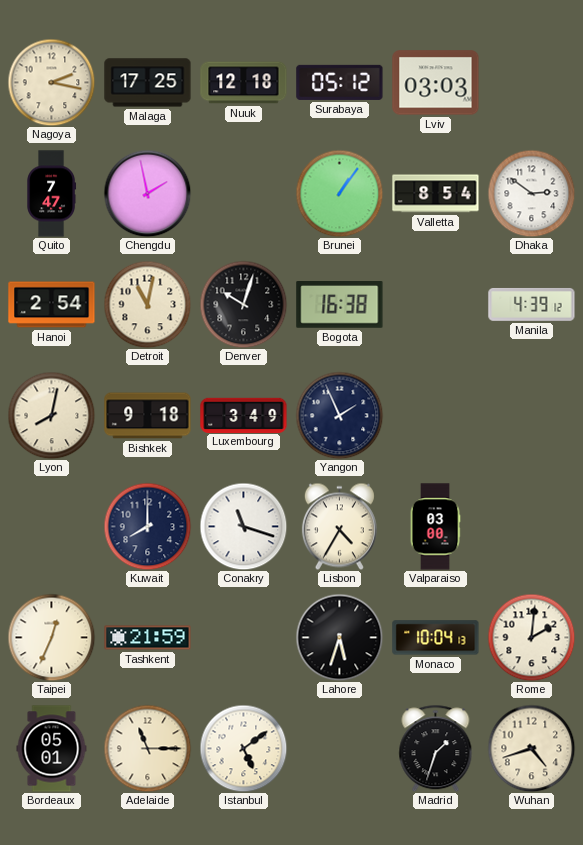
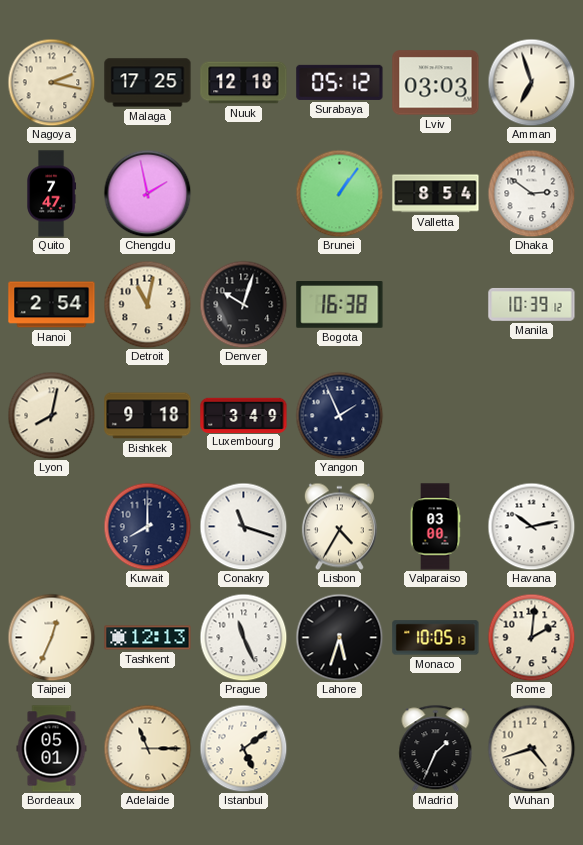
Amman: none -> 6:57
Manila: 4:39 -> 10:39
Havana: none -> 10:13
Tashkent: 21:59 -> 12:13
Prague: none -> 11:26
Monaco: 10:04 -> 10:05
Madrid: 1:33 -> 1:34
